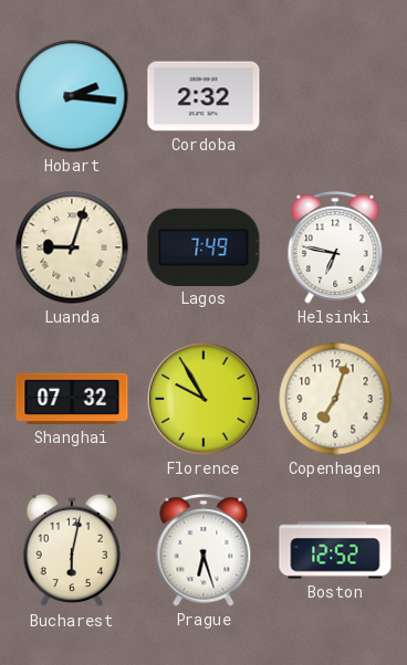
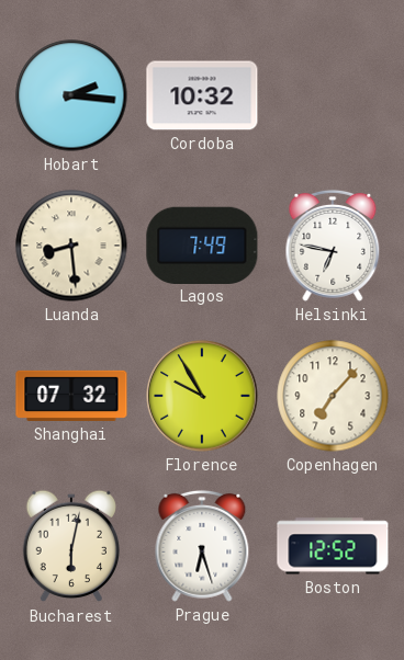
Cordoba: 2:32 -> 10:32
Luanda: 9:03 -> 8:29
Copenhagen: 7:03 -> 7:07
